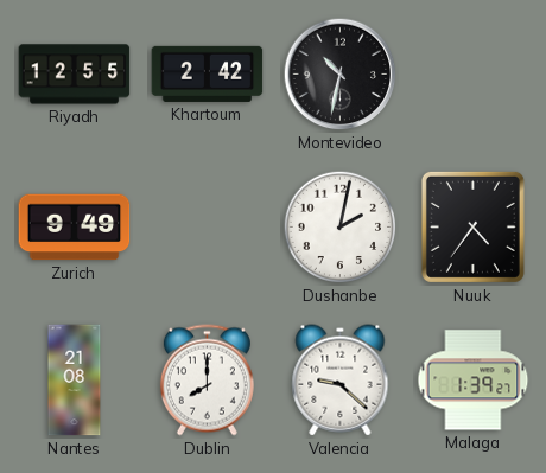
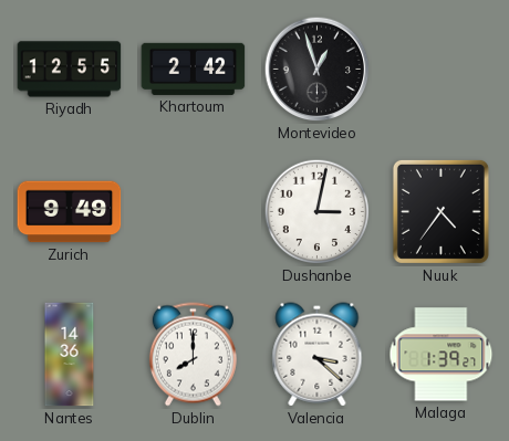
Montevideo: 10:32 -> 12:57
Dushanbe: 2:02 -> 3:02
Nantes: 21:08 -> 14:36
Valencia: 9:22 -> 3:22
